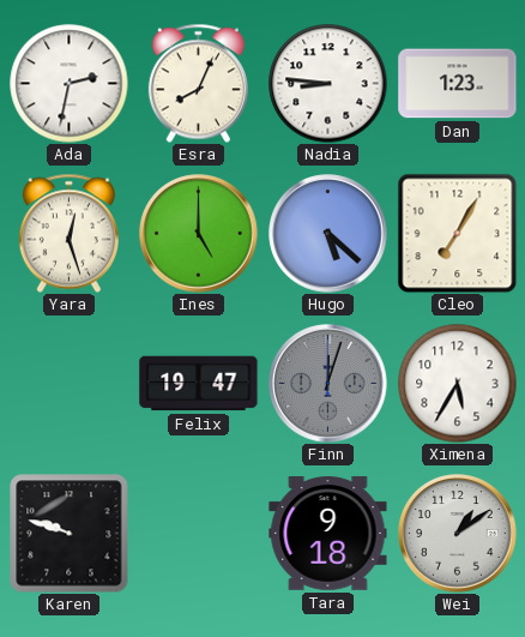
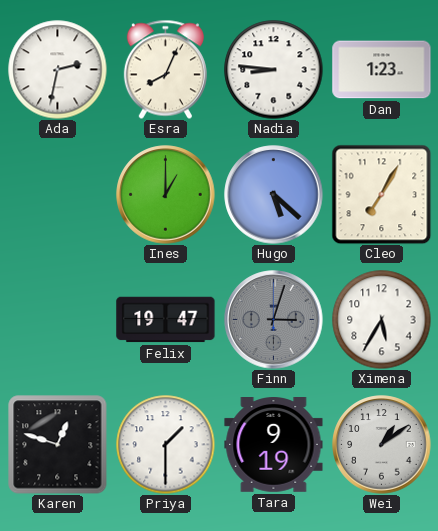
Yara: 12:27 -> none
Ines: 5:00 -> 1:00
Finn: 12:03 -> 3:03
Karen: 9:48 -> 12:48
Priya: none -> 1:30
Tara: 9:18 -> 9:19
